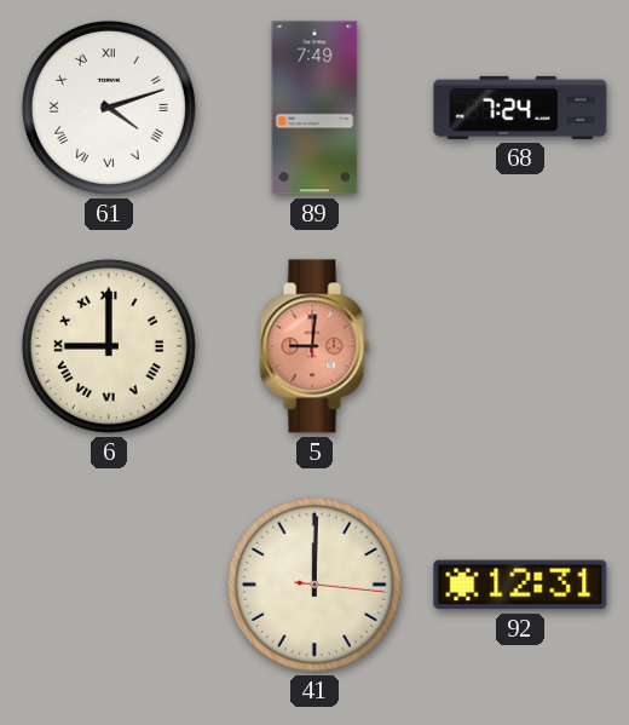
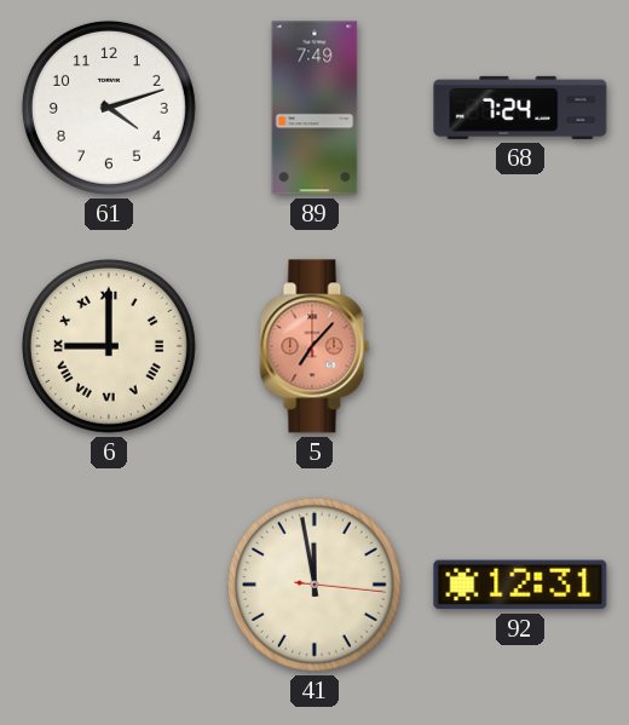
61 numerals: Roman -> Arabic
5: 9:01 -> 7:07
41: 12:00 -> 11:58
